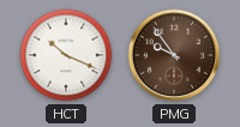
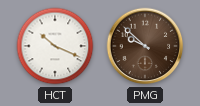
PMG: 9:54 -> 9:52
